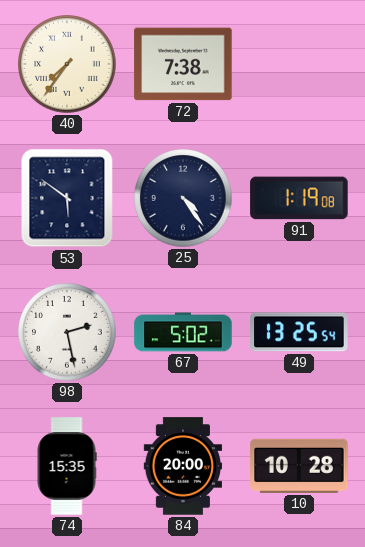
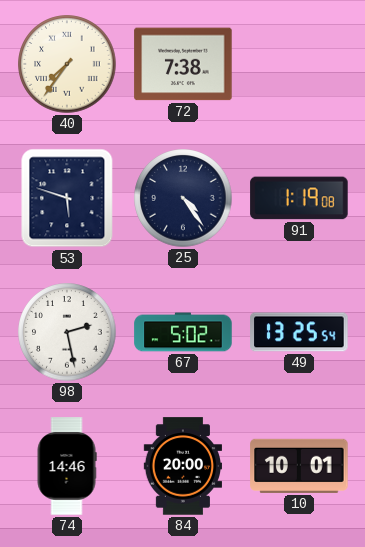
53: 5:51 -> 5:48
74: 15:35 -> 14:46
10: 10:28 -> 10:01
